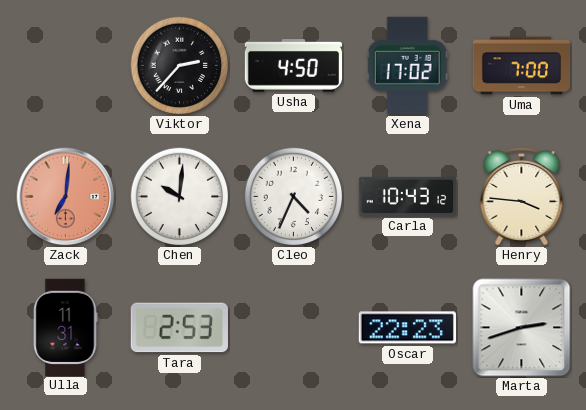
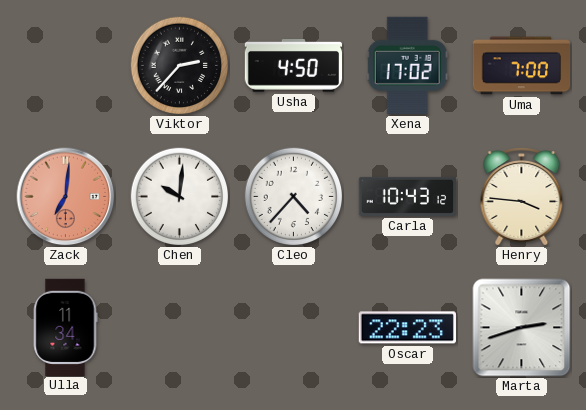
Cleo: 4:34 -> 4:37
Ulla: 11:31 -> 11:34
Tara: 2:53 -> none
